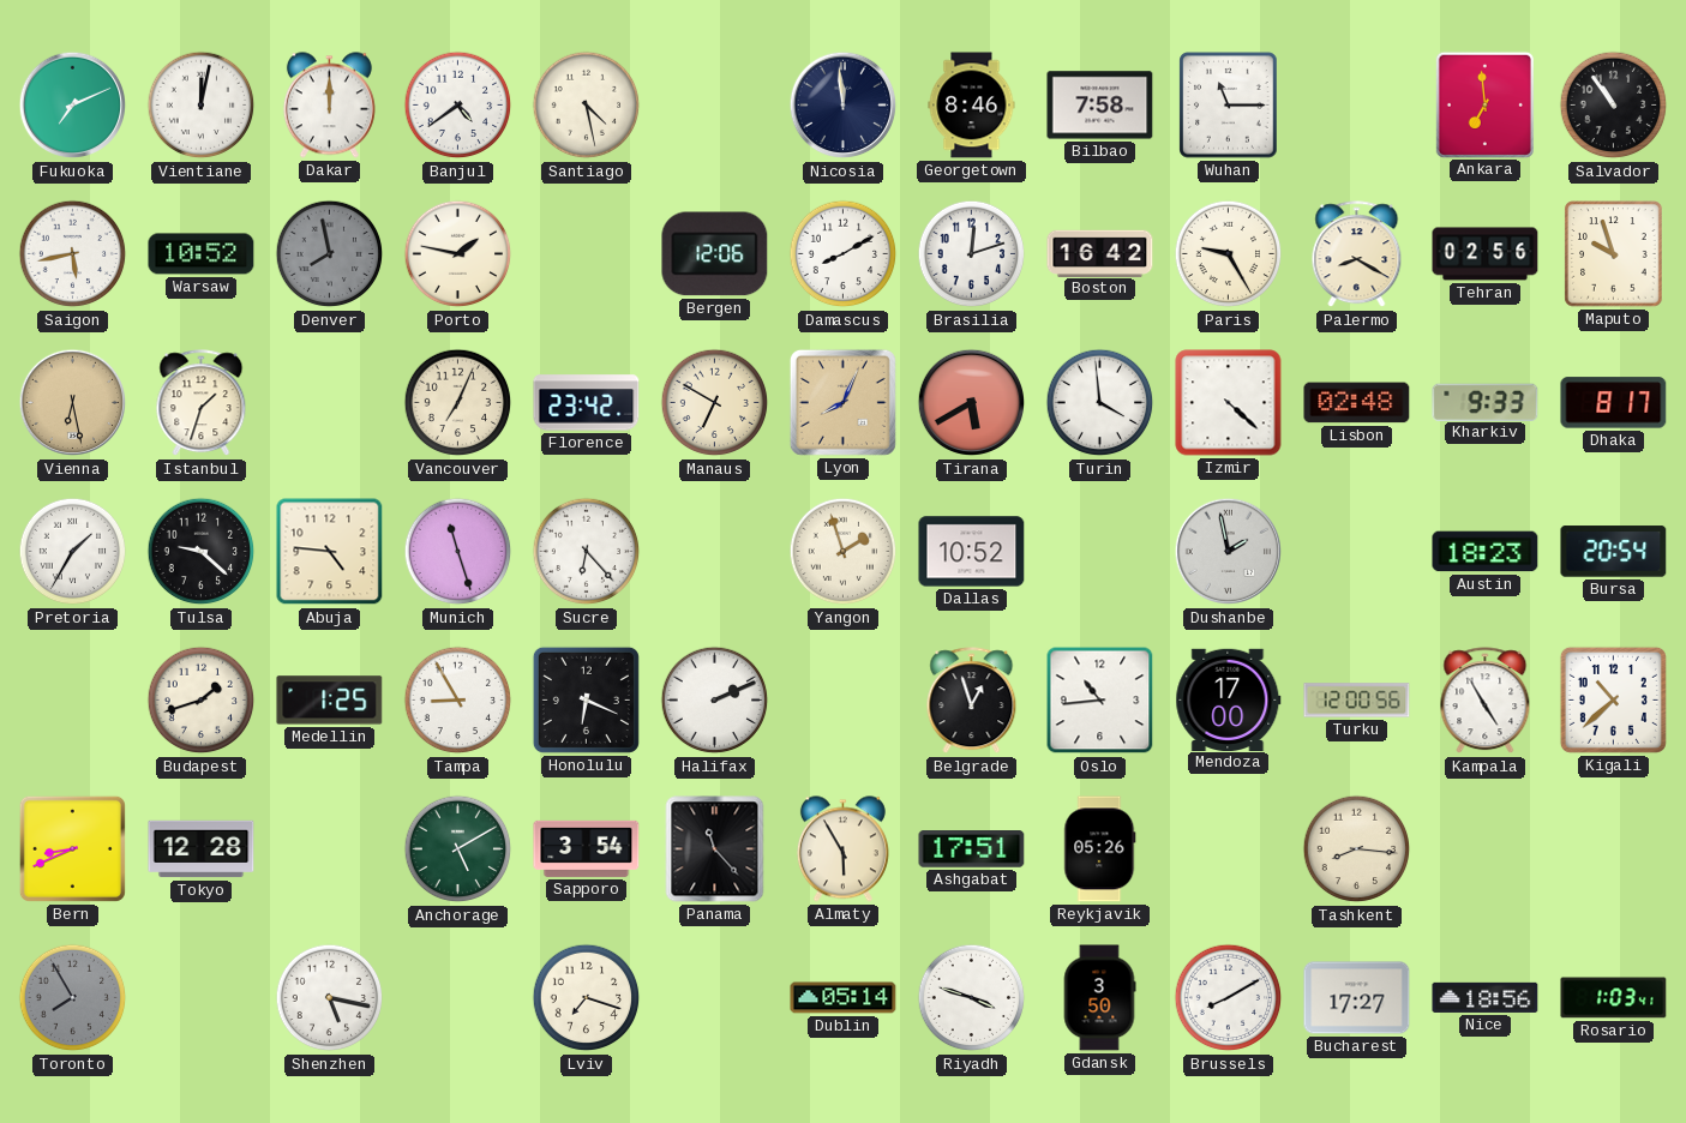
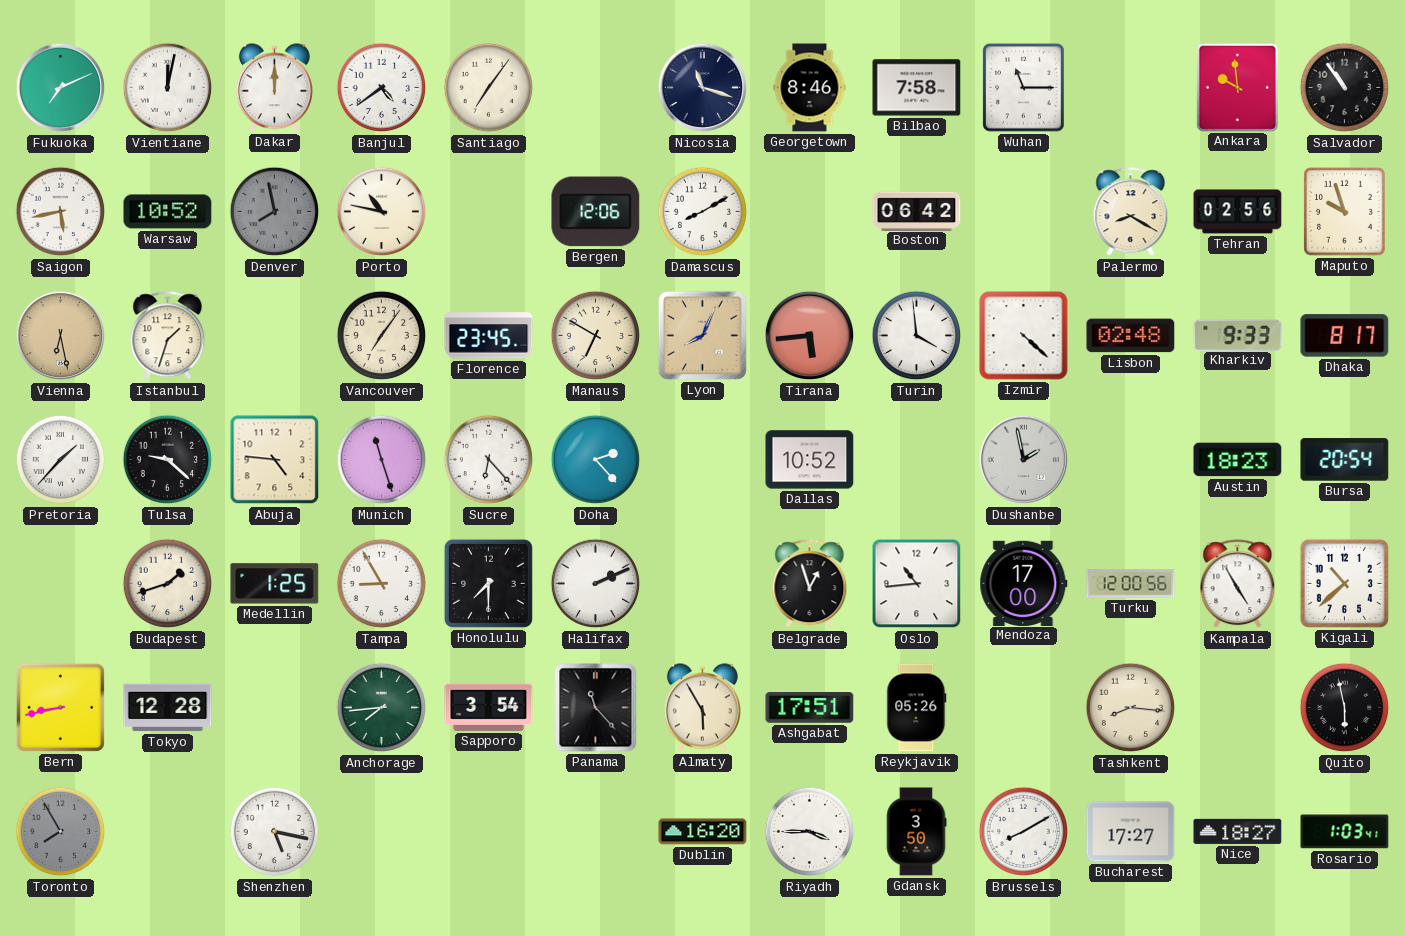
Santiago: 4:28 -> 7:06
Nicosia: 11:59 -> 11:18
Ankara: 6:59 -> 9:59
Porto: 1:47 -> 10:47
Brasilia: 12:12 -> none
Boston: 16:42 -> 06:42
Paris: 9:25 -> none
Vancouver: 7:04 -> 7:06
Florence: 23:42 -> 23:45
Tirana: 5:40 -> 5:44
Pretoria: 1:35 -> 1:37
Doha: none -> 2:23
Yangon: 1:57 -> none
Honolulu: 6:19 -> 7:30
Bern: 8:41 -> 8:43
Anchorage: 5:10 -> 7:44
Quito: none -> 5:58
Lviv: 7:18 -> none
Dublin: 05:14 -> 16:20
Riyadh: 3:48 -> 3:45
Nice: 18:56 -> 18:27
